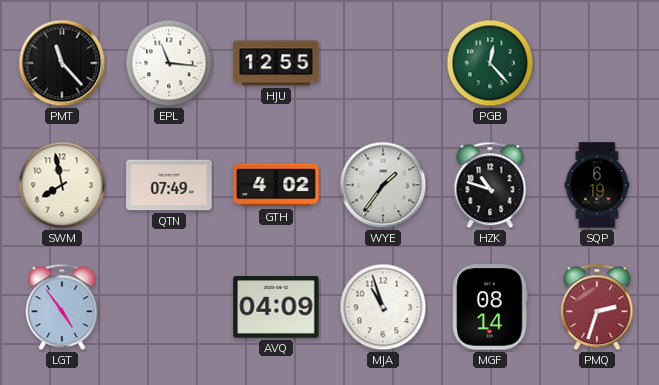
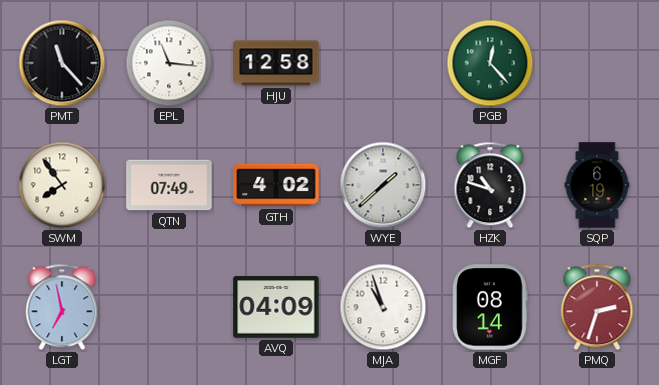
HJU: 12:55 -> 12:58
SWM: 7:58 -> 7:54
WYE: 1:36 -> 1:38
LGT: 4:54 -> 6:58
